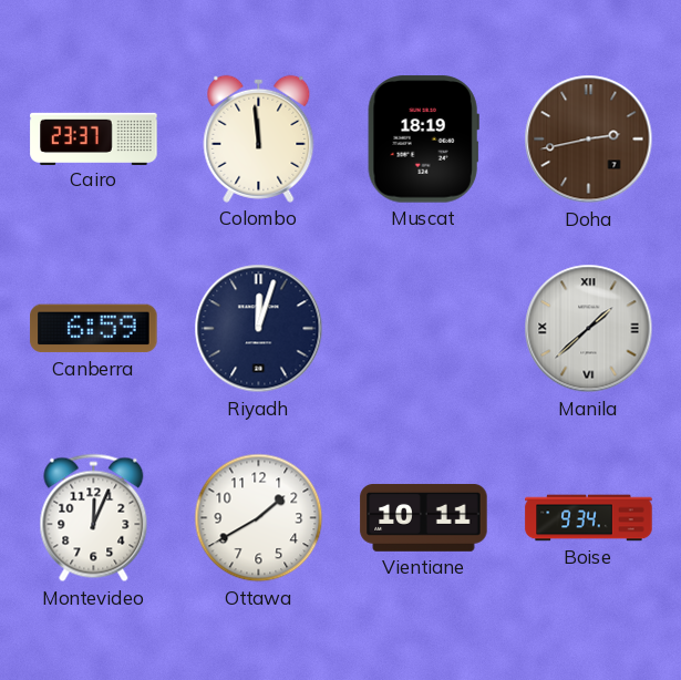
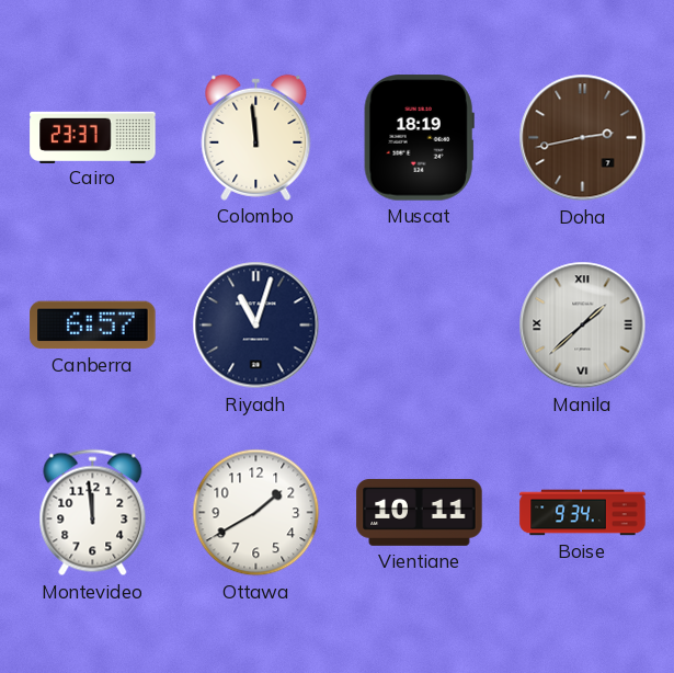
Canberra: 6:59 -> 6:57
Riyadh: 12:03 -> 11:03
Montevideo: 12:04 -> 11:59
